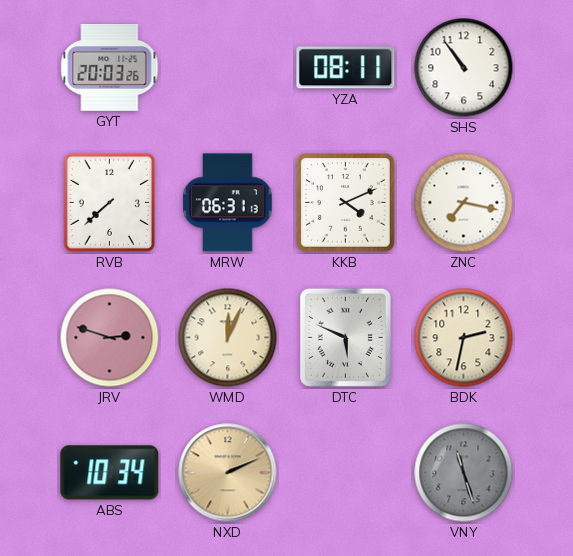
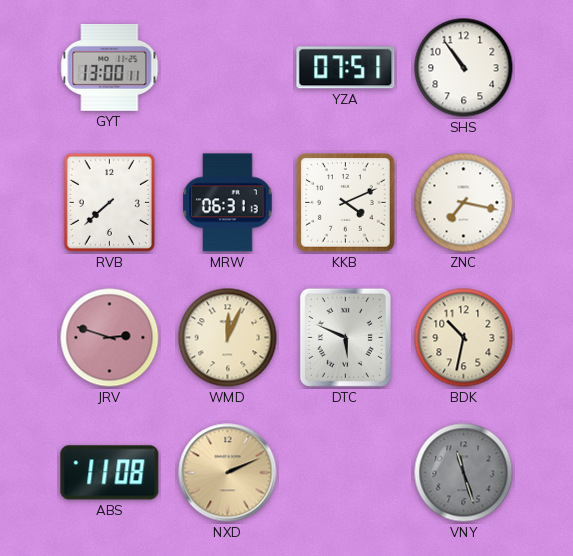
GYT: 20:03 -> 13:00
YZA: 08:11 -> 07:51
BDK: 2:32 -> 10:32
ABS: 10:34 -> 11:08
